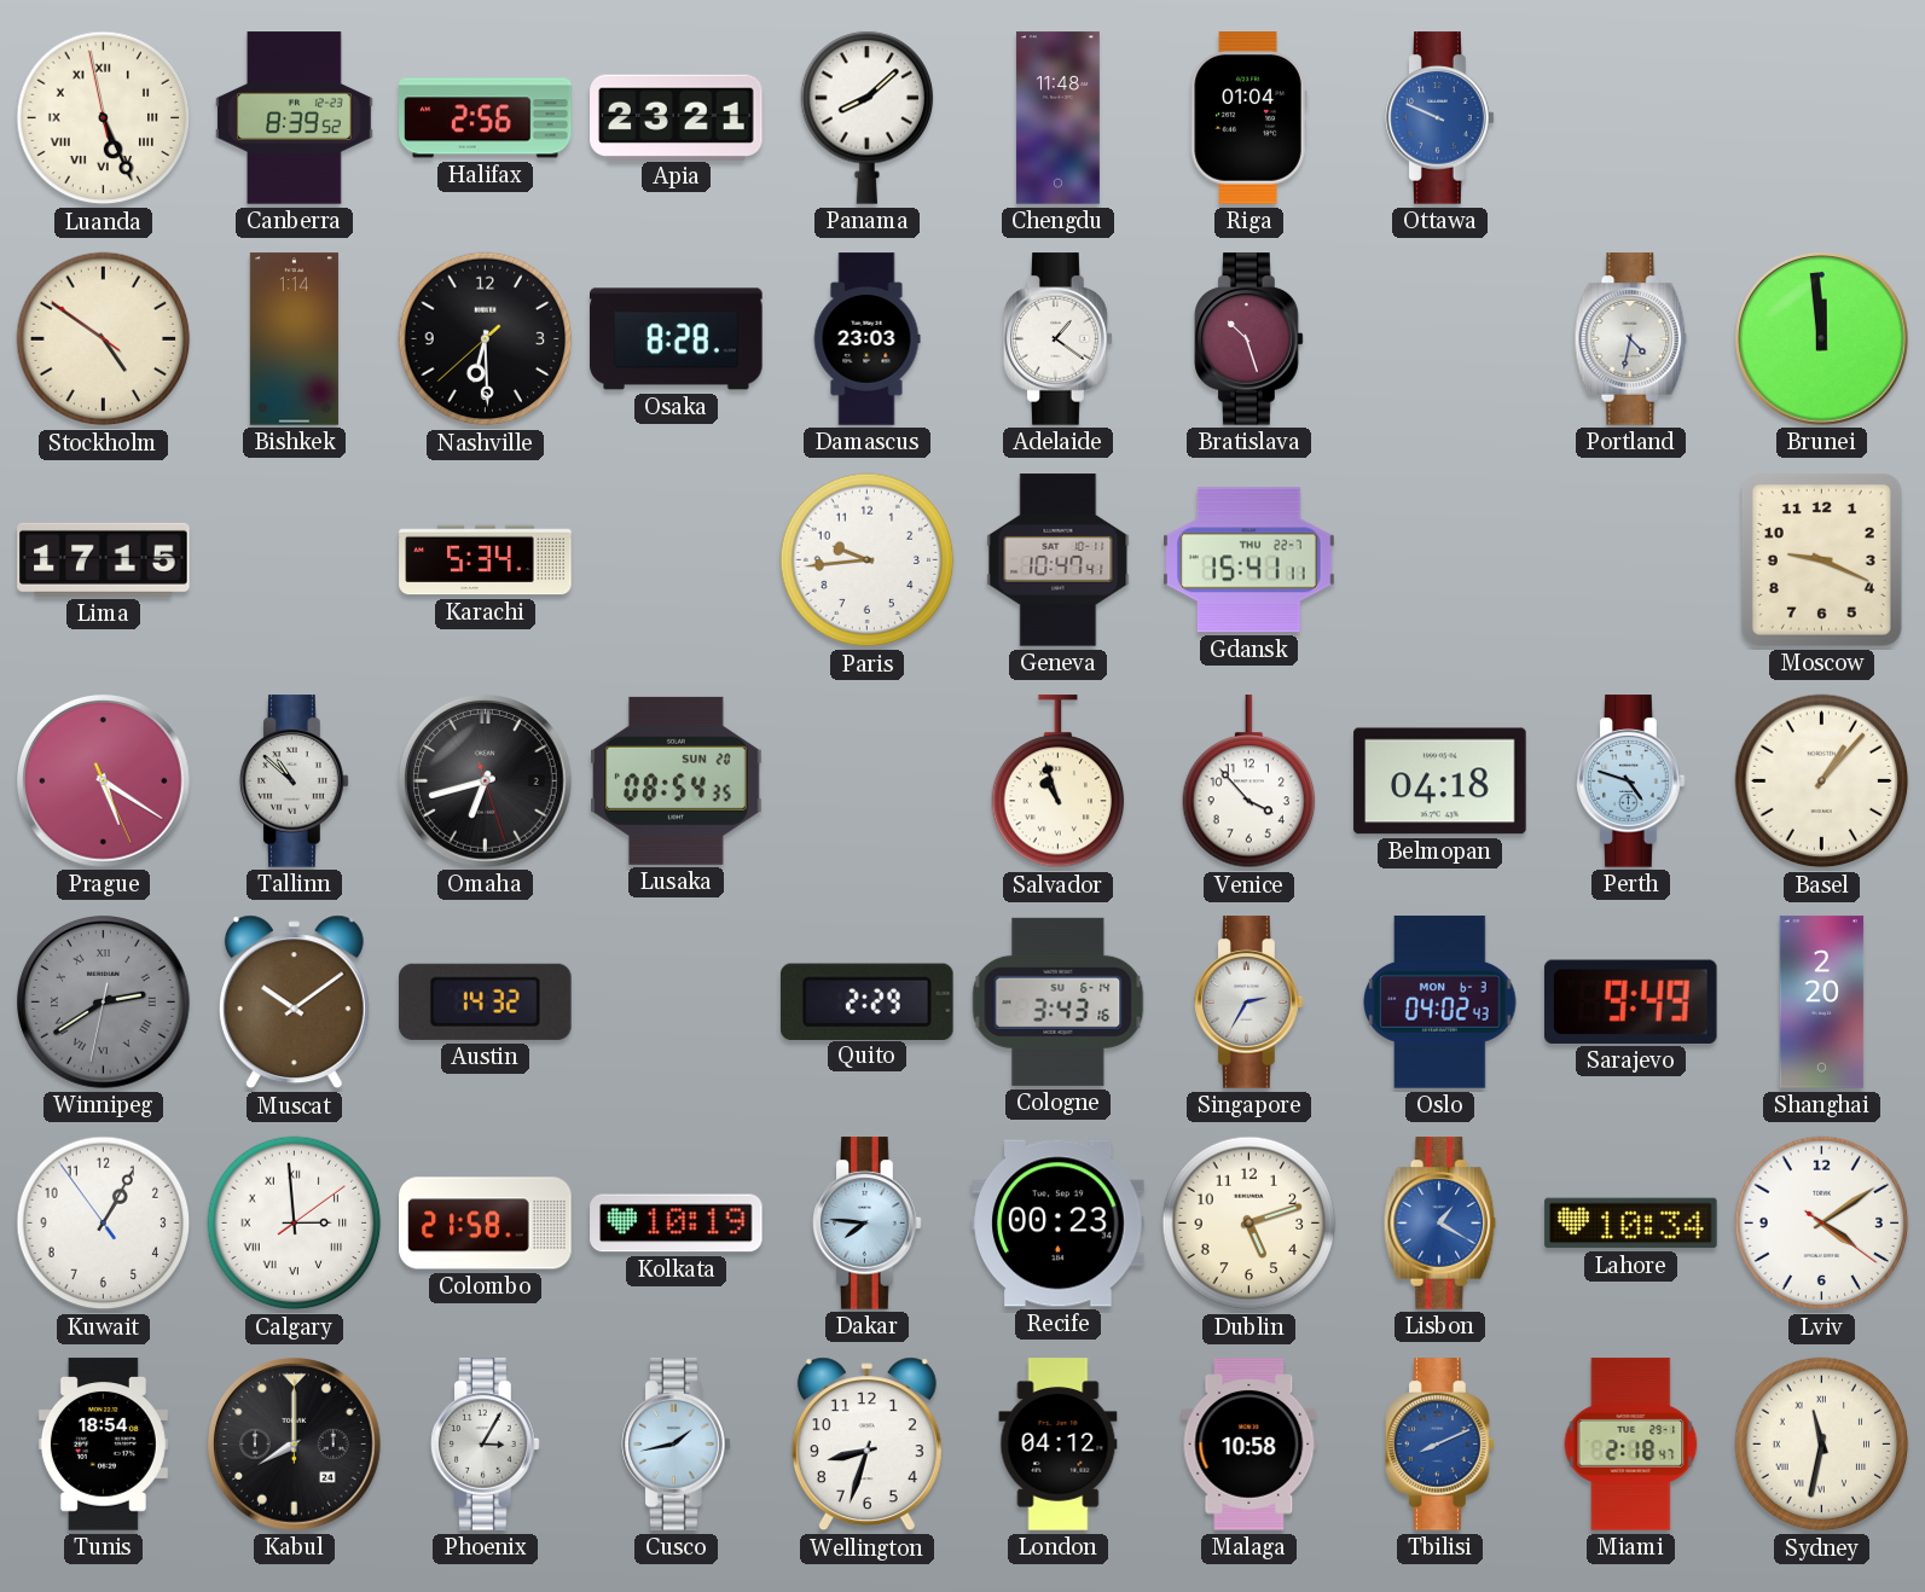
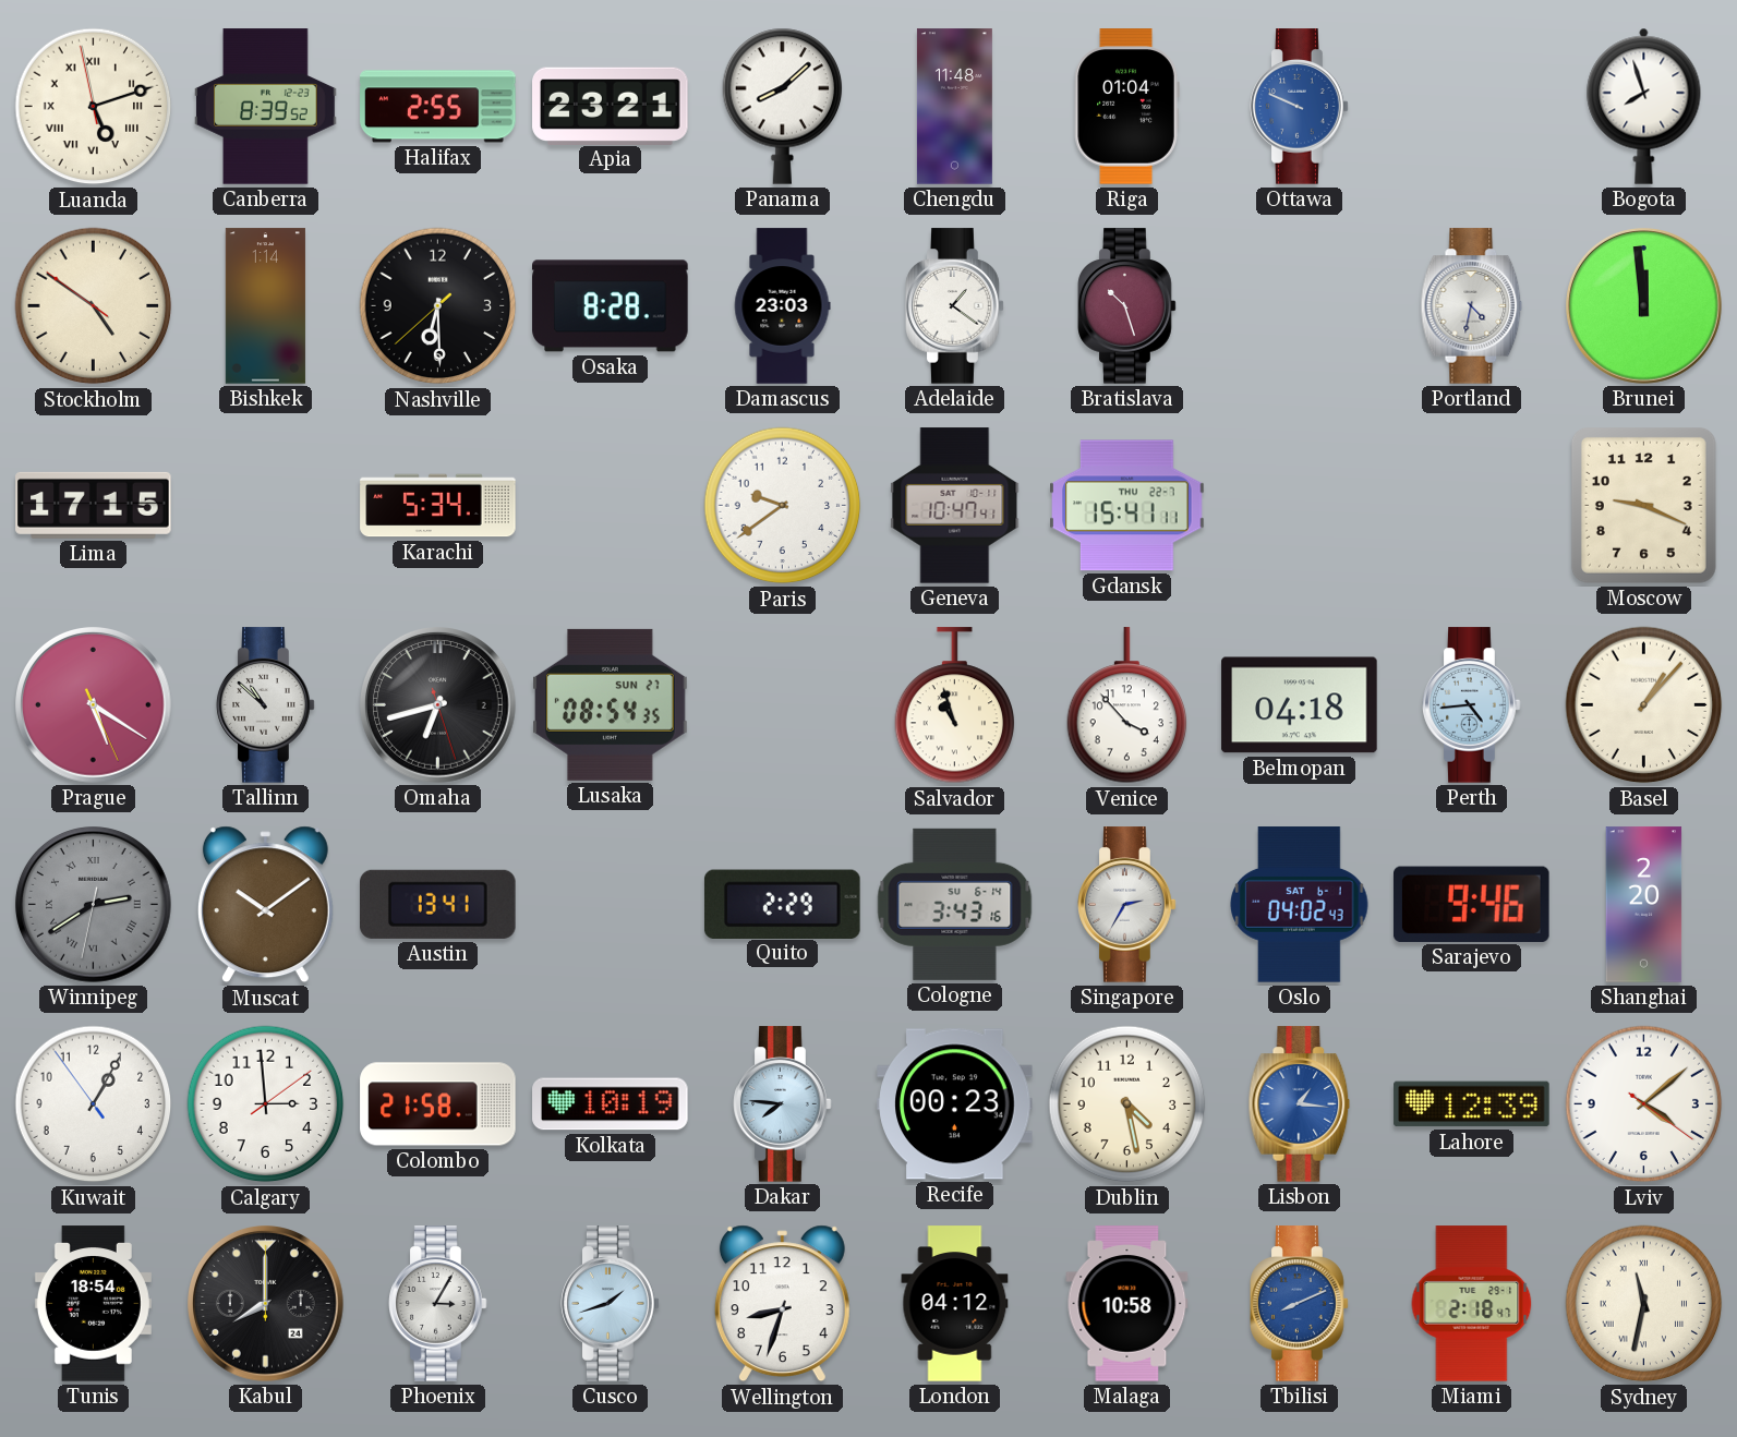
Luanda: 5:25 -> 5:11
Halifax: 2:56 -> 2:55
Bogota: none -> 7:57
Paris: 9:44 -> 9:39
Lusaka date: SUN 20 -> SUN 27
Perth: 4:48 -> 4:44
Austin: 14:32 -> 13:41
Oslo date: MON 6-3 -> SAT 6-1
Sarajevo: 9:49 -> 9:46
Calgary numerals: Roman -> Arabic
Dublin: 5:12 -> 4:28
Lisbon: 1:20 -> 1:16
Lahore: 10:34 -> 12:39
Lviv: 4:09 -> 4:08
Cusco: 1:43 -> 1:42
